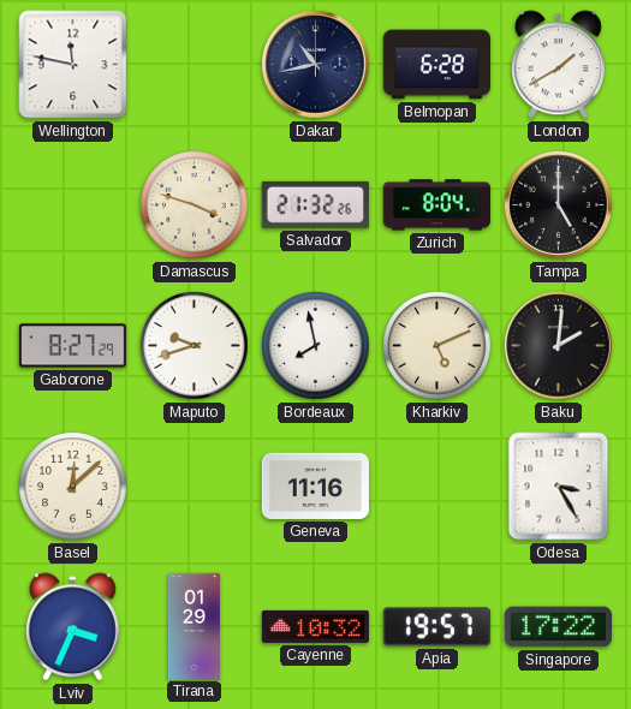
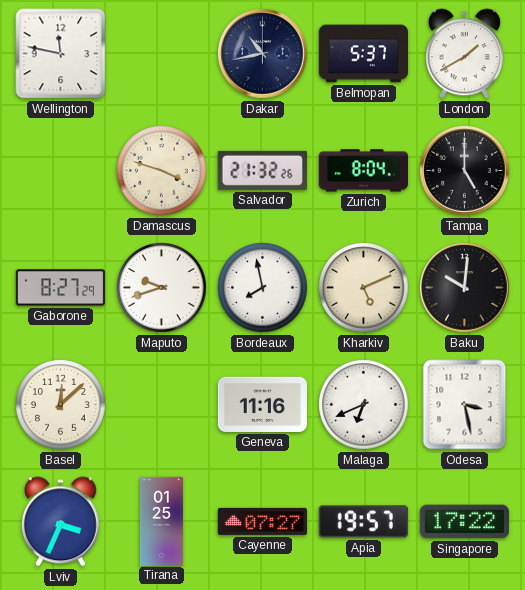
Belmopan: 6:28 -> 5:37
Baku: 2:01 -> 10:01
Malaga: none -> 6:41
Odesa: 3:25 -> 3:28
Tirana: 01:29 -> 01:25
Cayenne: 10:32 -> 07:27
